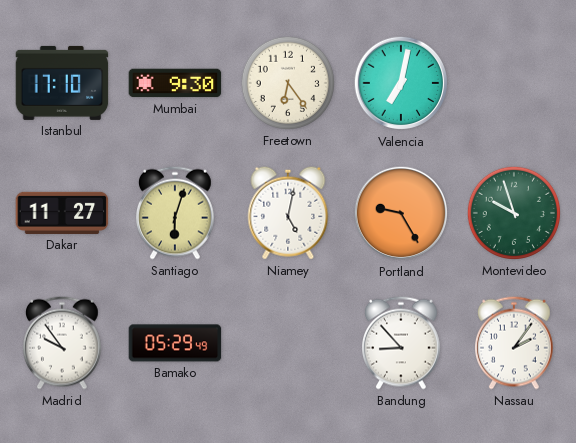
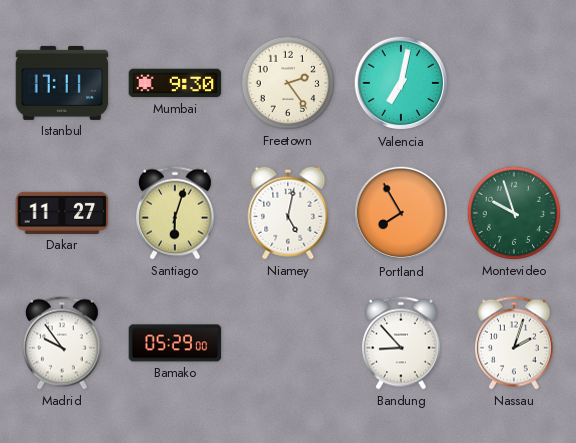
Istanbul: 17:10 -> 17:11
Freetown: 6:24 -> 2:24
Portland: 9:25 -> 7:55
Bamako: 05:29:49 -> 05:29:00
Nassau: 2:06 -> 2:03
